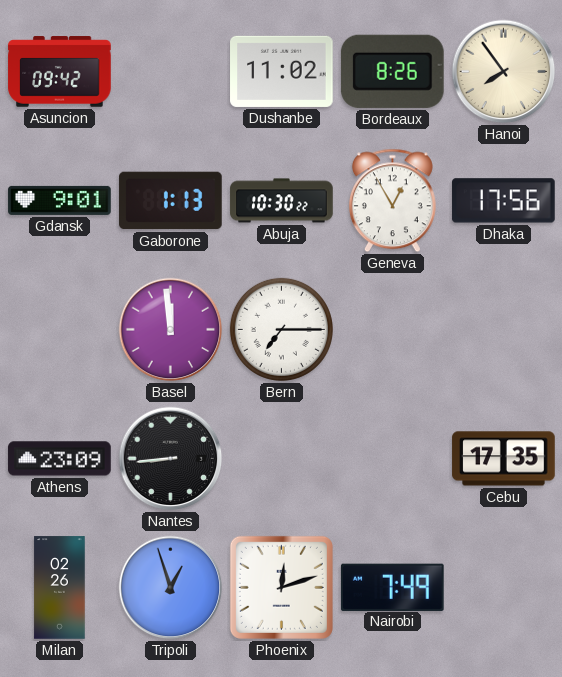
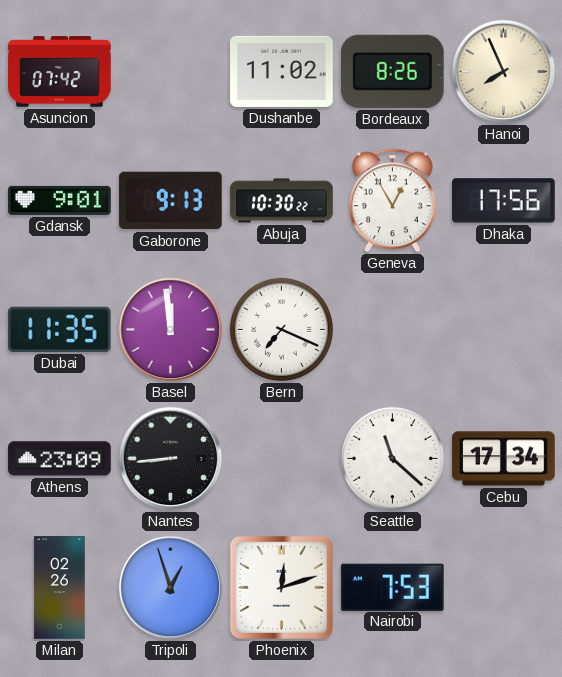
Asuncion: 09:42 -> 07:42
Hanoi: 7:54 -> 7:56
Gaborone: 1:13 -> 9:13
Dubai: none -> 11:35
Bern: 7:15 -> 7:19
Seattle: none -> 11:22
Cebu: 17:35 -> 17:34
Nairobi: 7:49 -> 7:53
